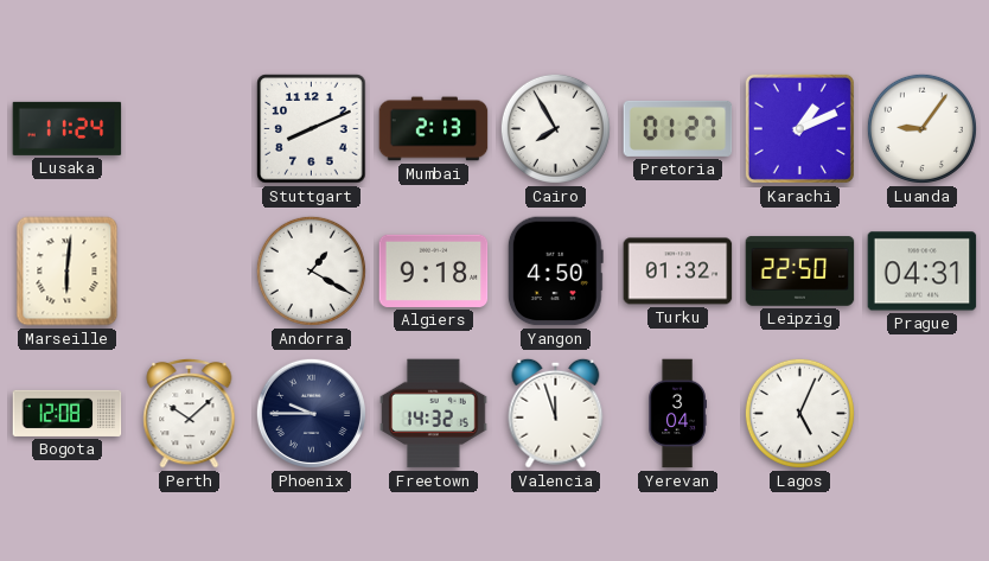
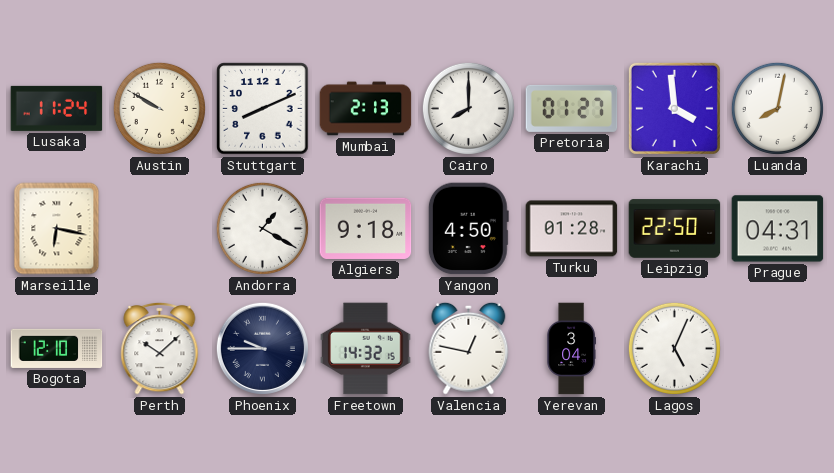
Austin: none -> 9:50
Cairo: 7:55 -> 8:00
Karachi: 1:11 -> 3:59
Luanda: 9:06 -> 8:02
Marseille: 6:01 -> 6:17
Turku: 01:32 -> 01:28
Bogota: 12:08 -> 12:10
Valencia: 11:57 -> 12:47
